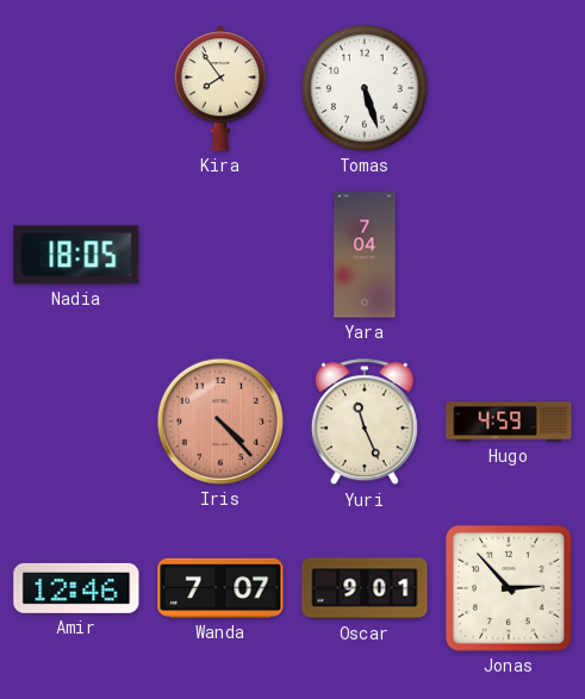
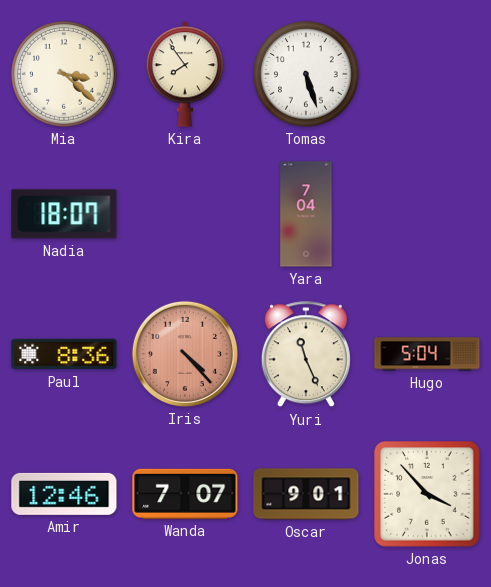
Mia: none -> 3:22
Nadia: 18:05 -> 18:07
Paul: none -> 8:36
Hugo: 4:59 -> 5:04
Jonas: 2:53 -> 3:53
